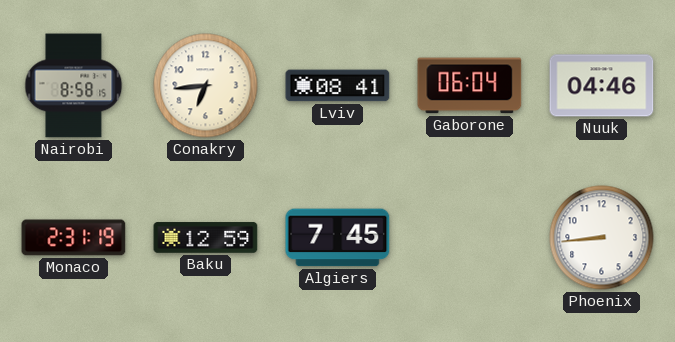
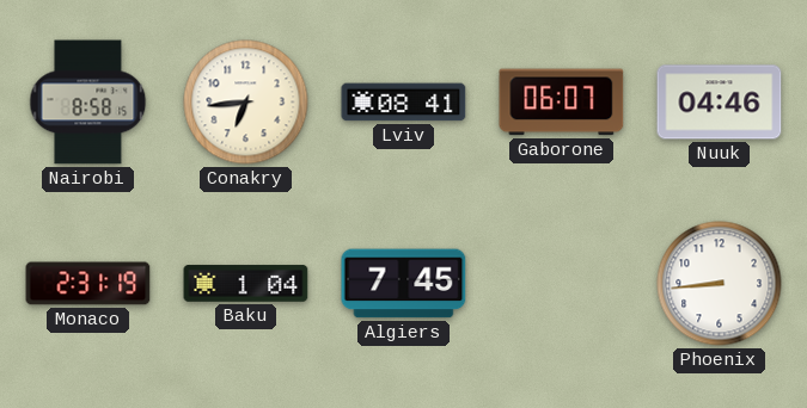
Gaborone: 06:04 -> 06:07
Baku: 12:59 -> 1:04
